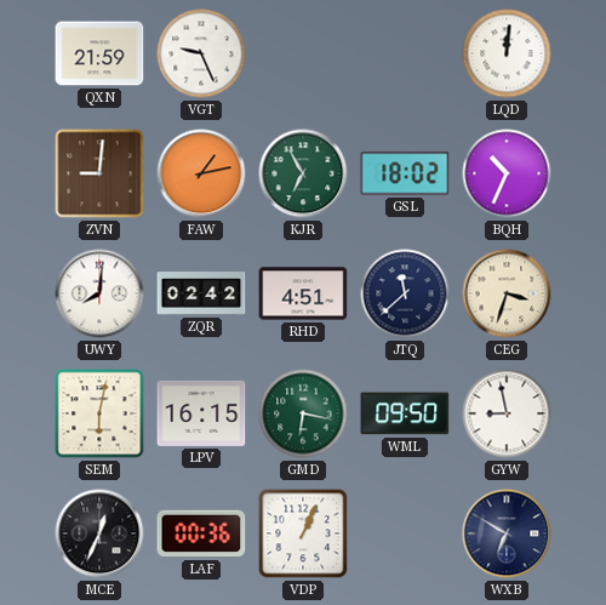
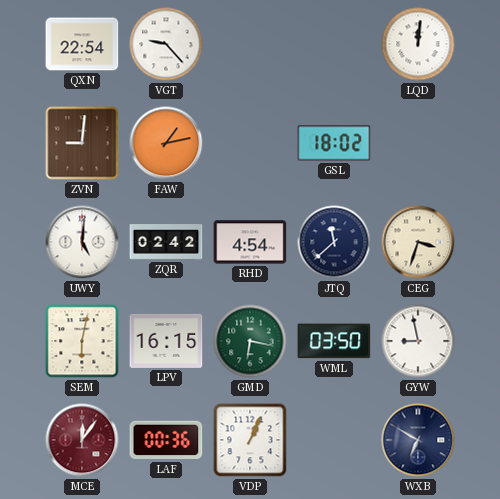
QXN: 21:59 -> 22:54
VGT: 9:26 -> 9:23
KJR: 6:55 -> none
BQH: 10:34 -> none
UWY: 8:01 -> 5:01
RHD: 4:51 -> 4:54
WML: 09:50 -> 03:50
MCE: 12:34 -> 12:06
MCE dial: black -> burgundy
